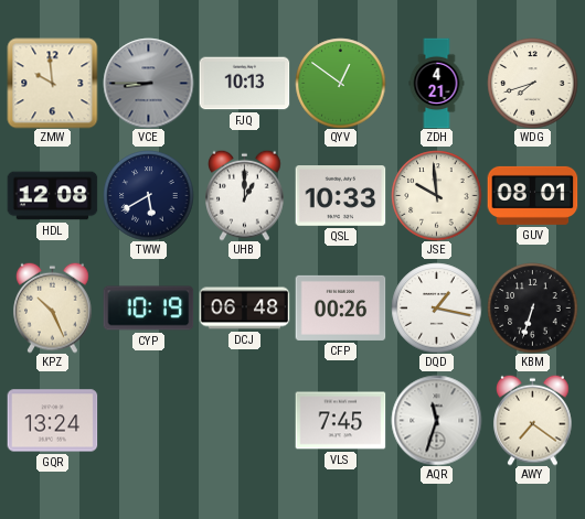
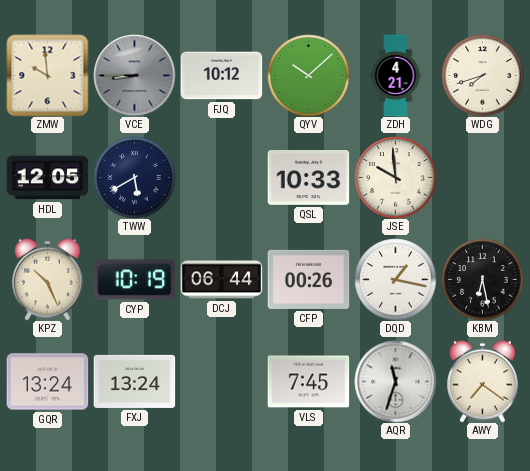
FJQ: 10:13 -> 10:12
QYV: 12:51 -> 10:08
HDL: 12:08 -> 12:05
UHB: 1:00 -> none
GUV: 08:01 -> none
DCJ: 06:48 -> 06:44
KBM: 6:33 -> 6:28
FXJ: none -> 13:24
